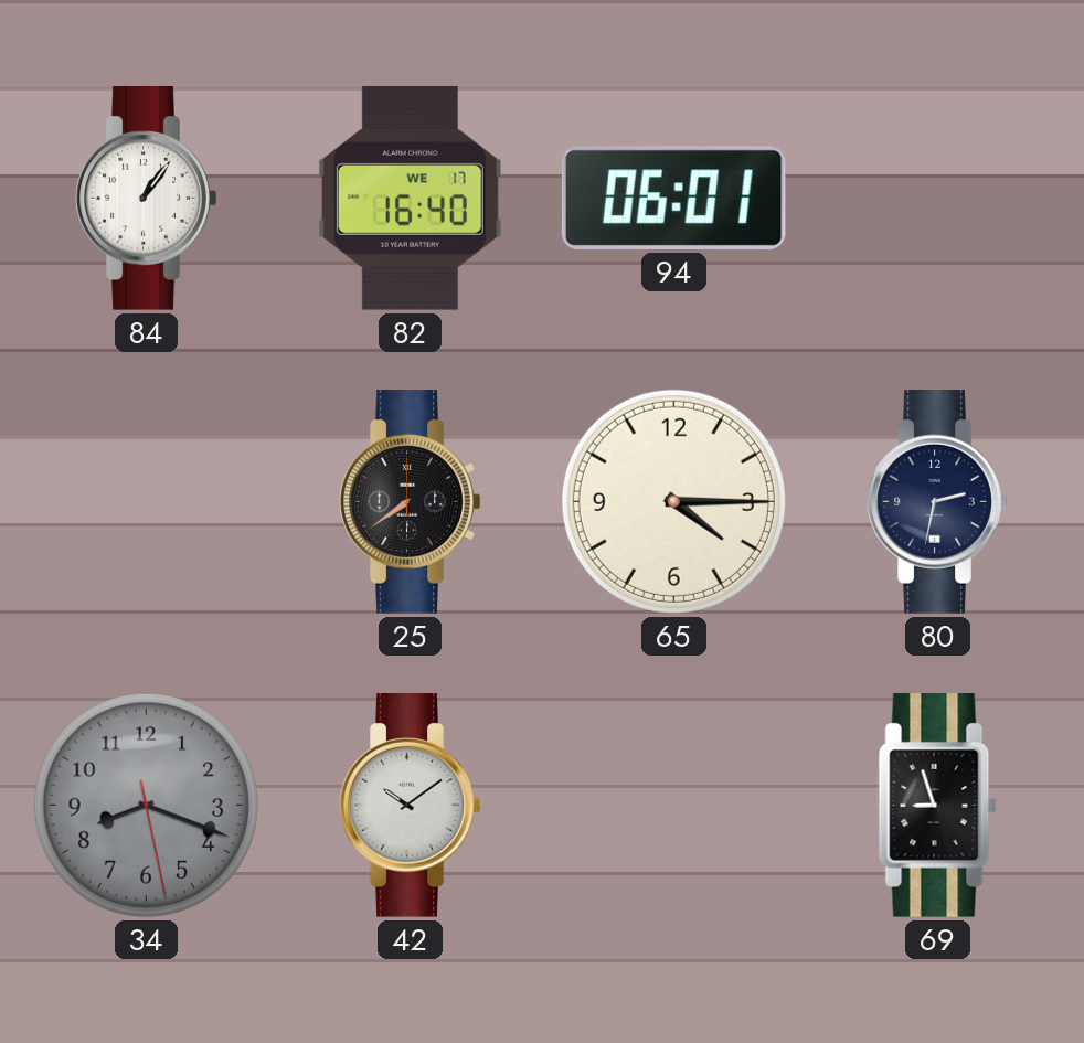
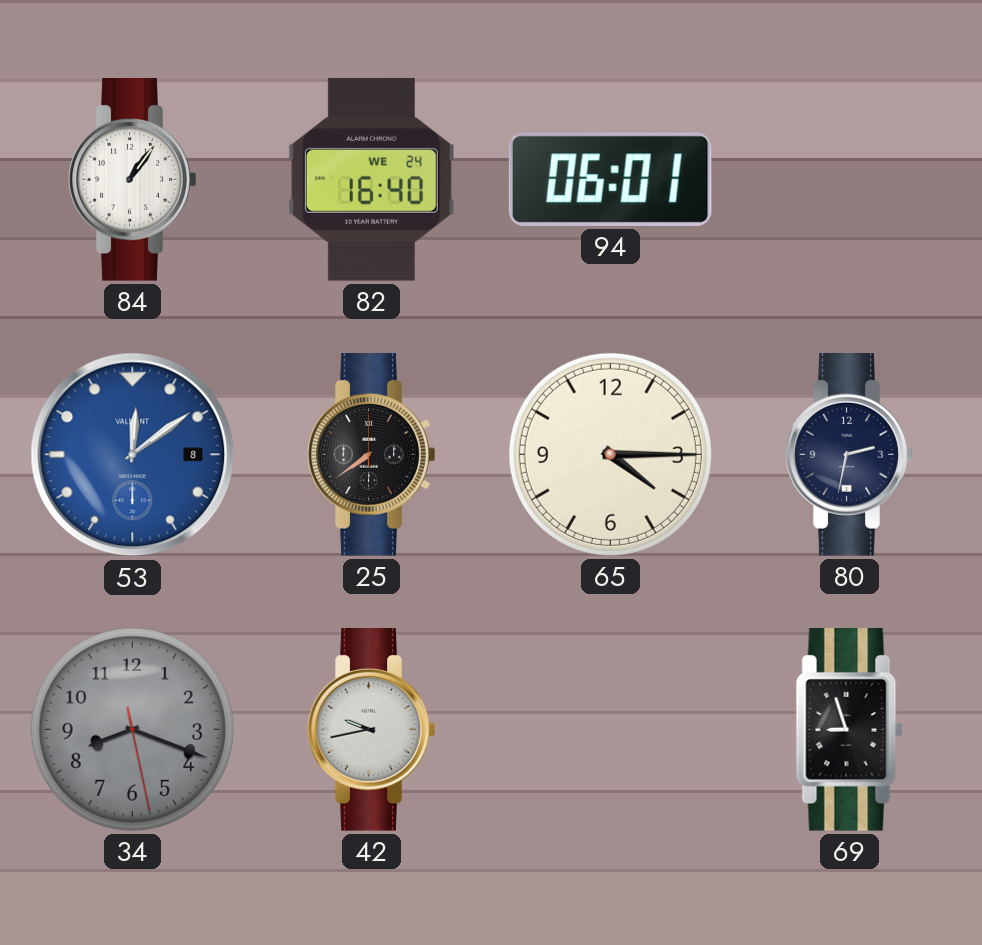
82 date: WE 17 -> WE 24
53: none -> 12:09
42: 10:09 -> 9:43
